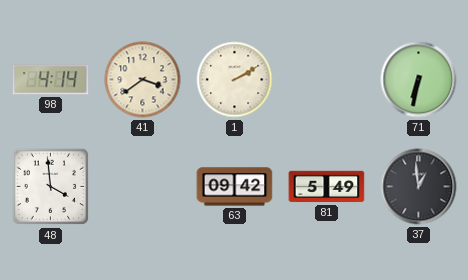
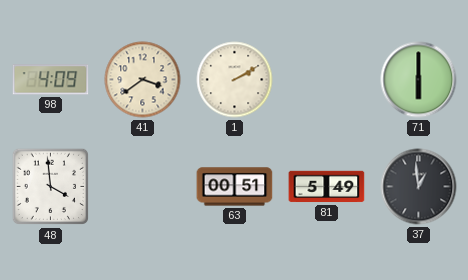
98: 4:14 -> 4:09
71: 6:32 -> 6:00
63: 09:42 -> 00:51
